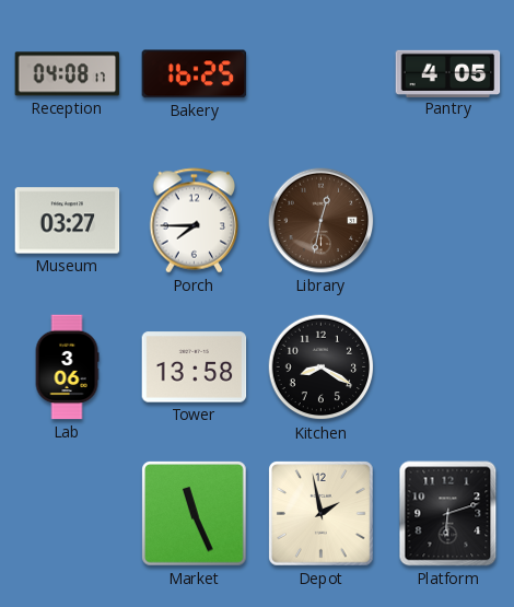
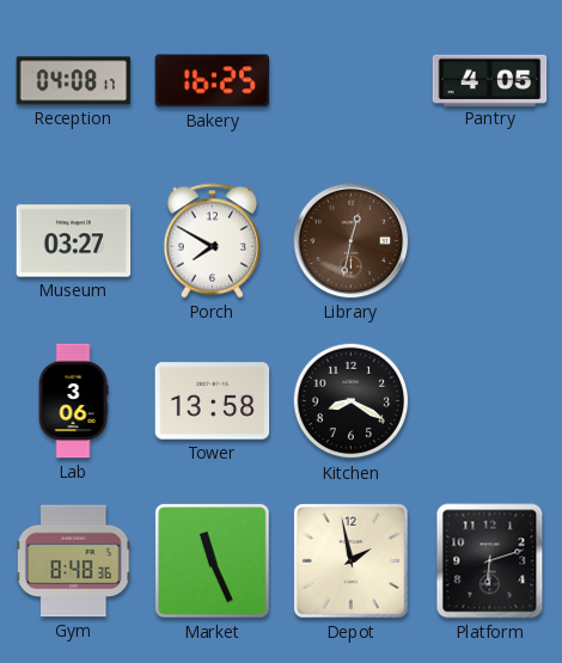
Porch: 7:45 -> 7:50
Gym: none -> 8:48
